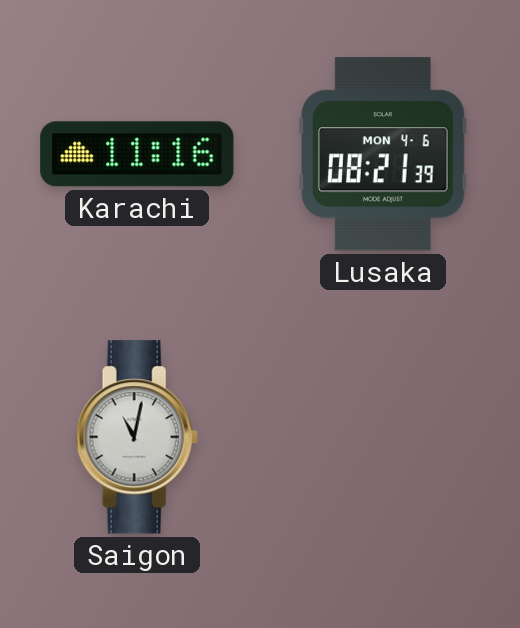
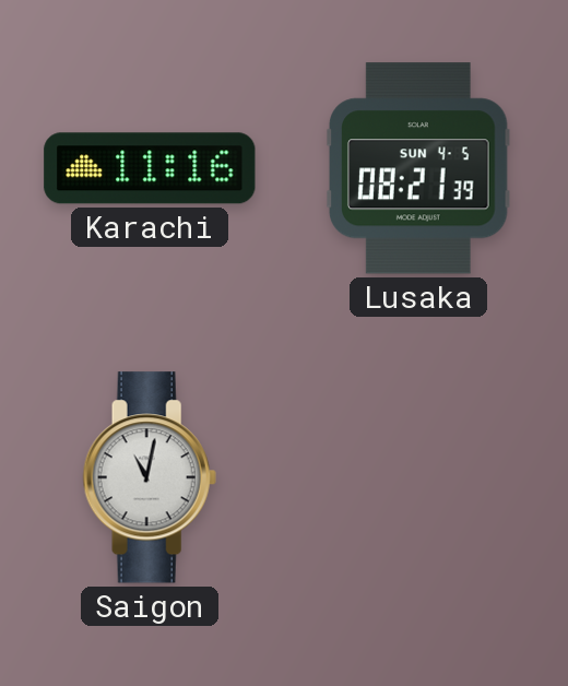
Lusaka date: MON 4-6 -> SUN 4-5
